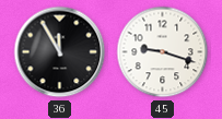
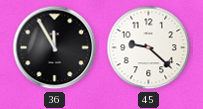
45: 9:18 -> 9:22
